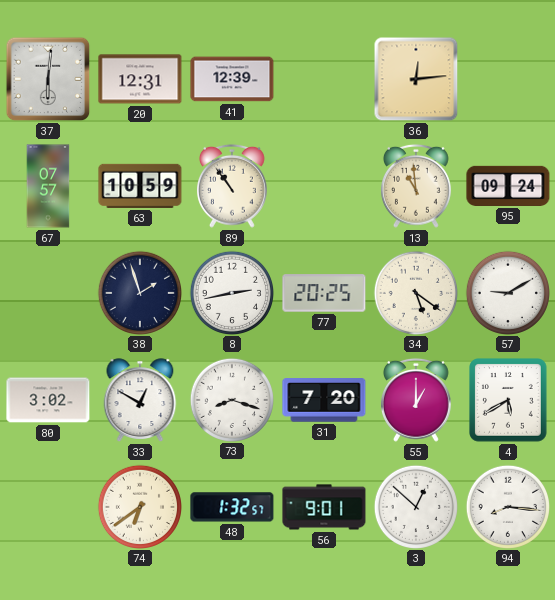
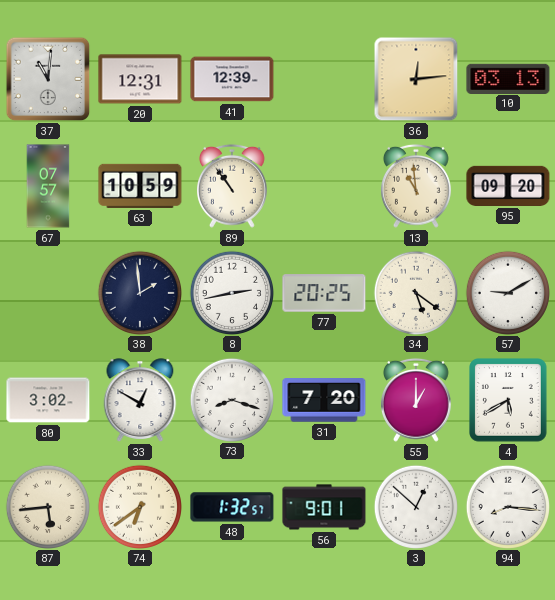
37: 6:01 -> 11:01
10: none -> 03:13
95: 09:24 -> 09:20
38: 1:57 -> 1:59
87: none -> 5:44
